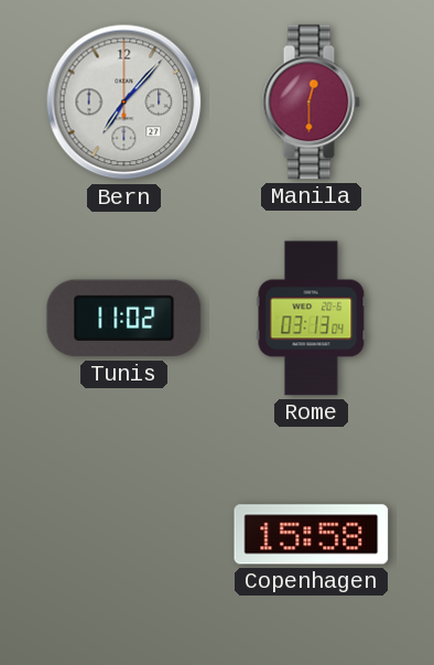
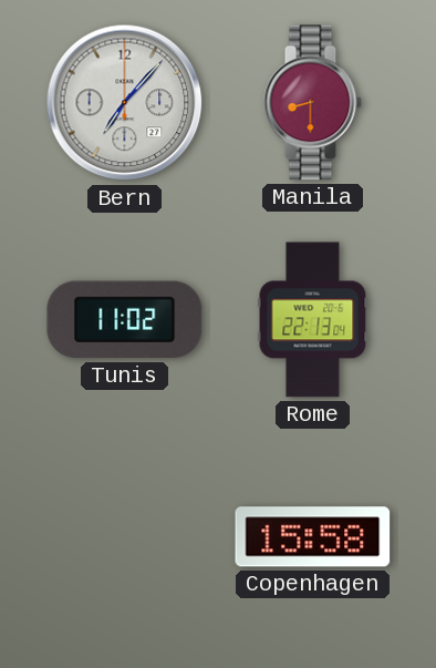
Manila: 12:30 -> 8:30
Rome: 03:13 -> 22:13
